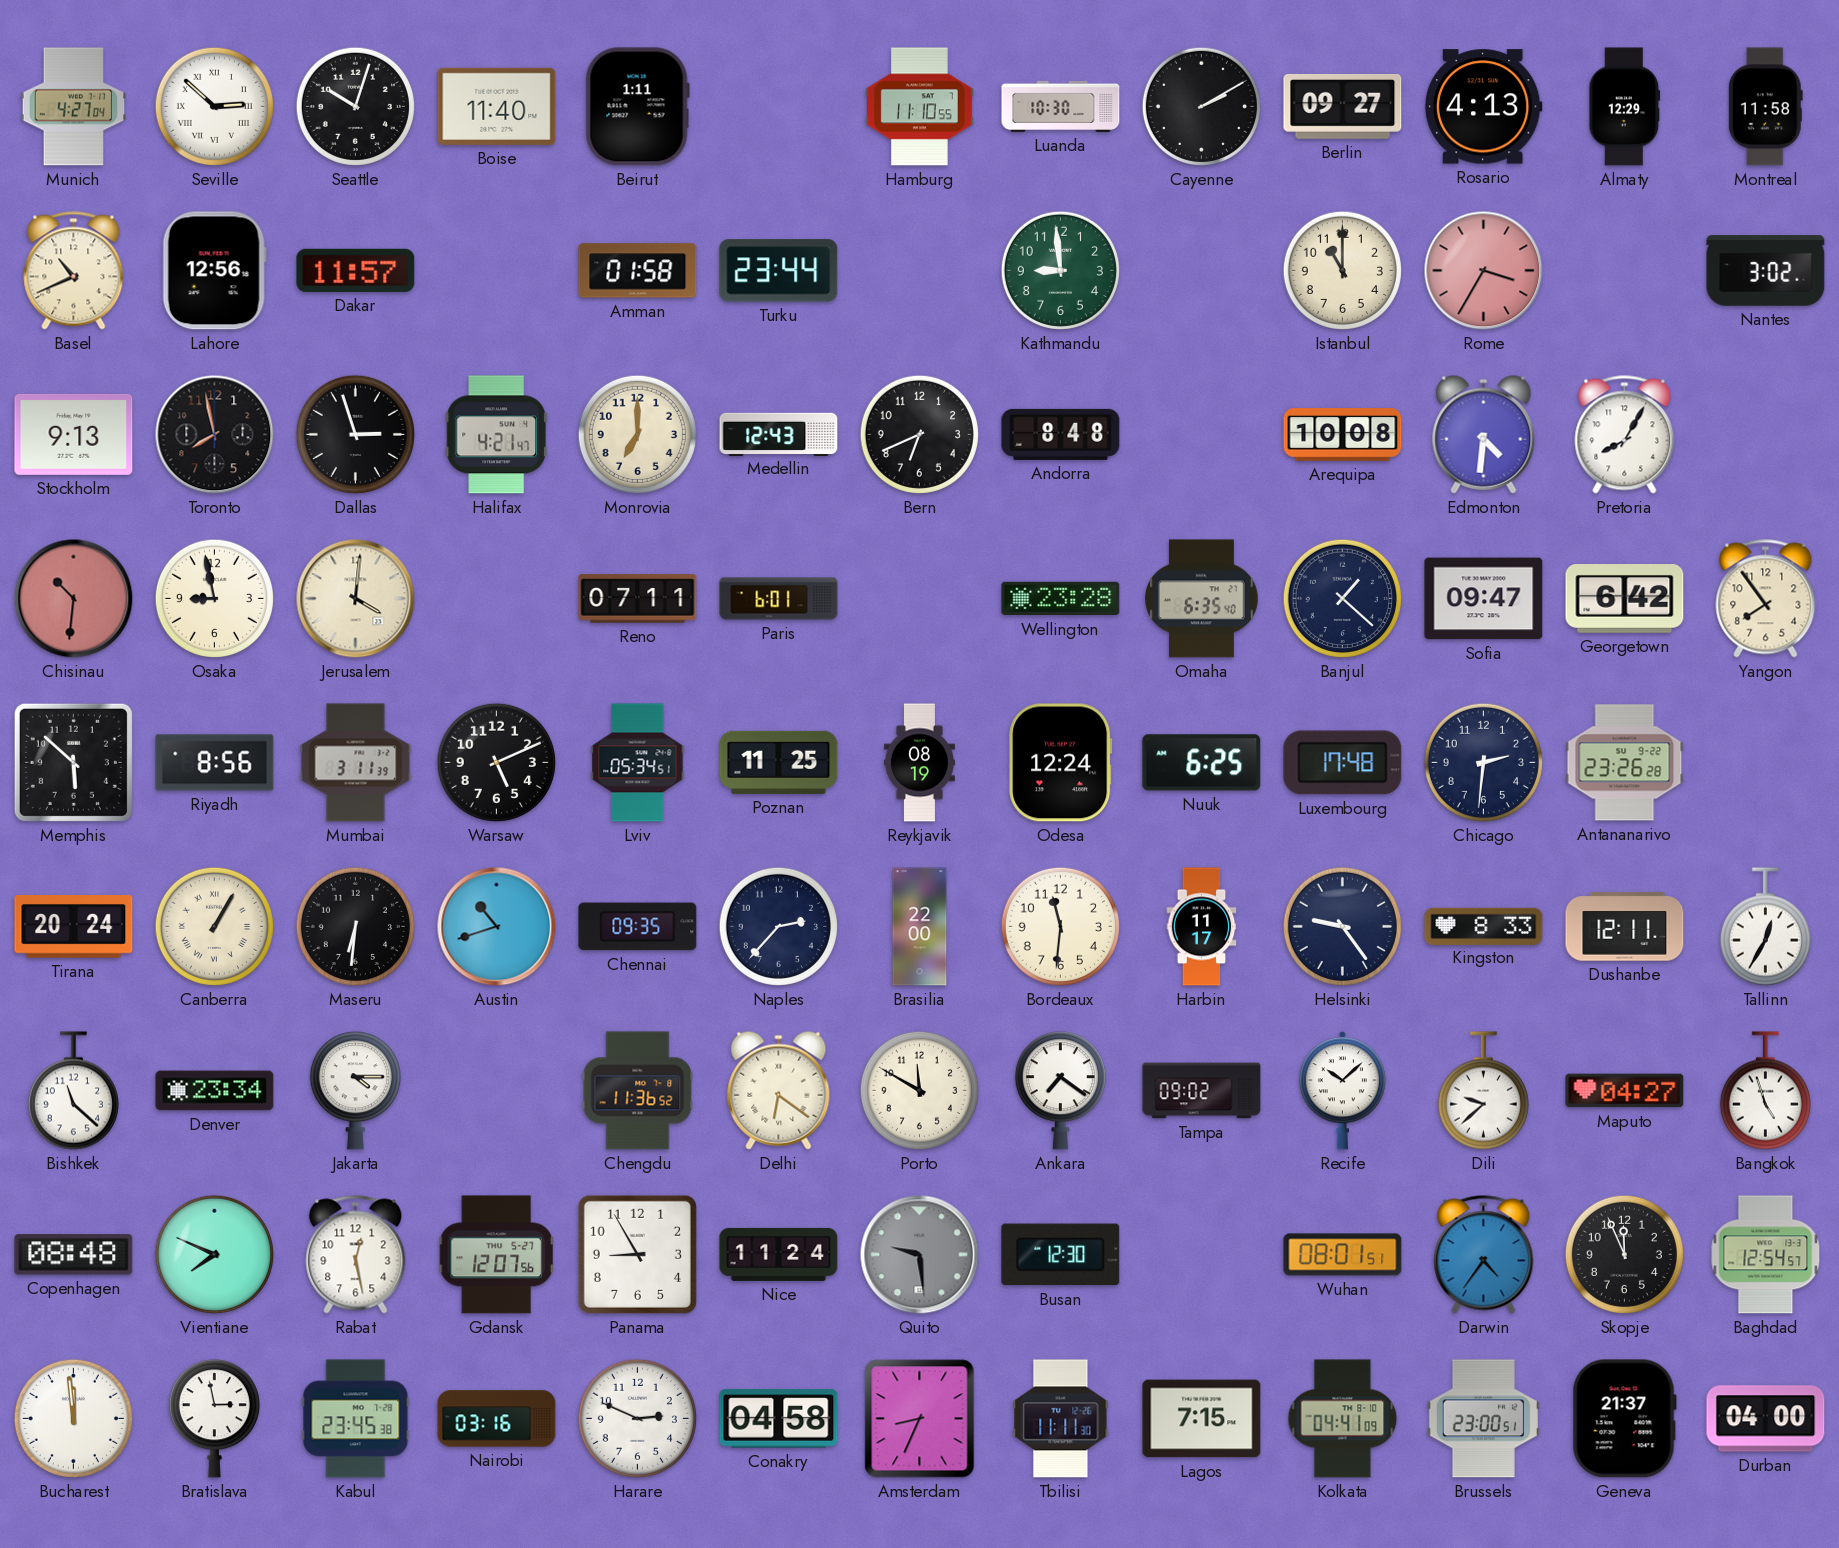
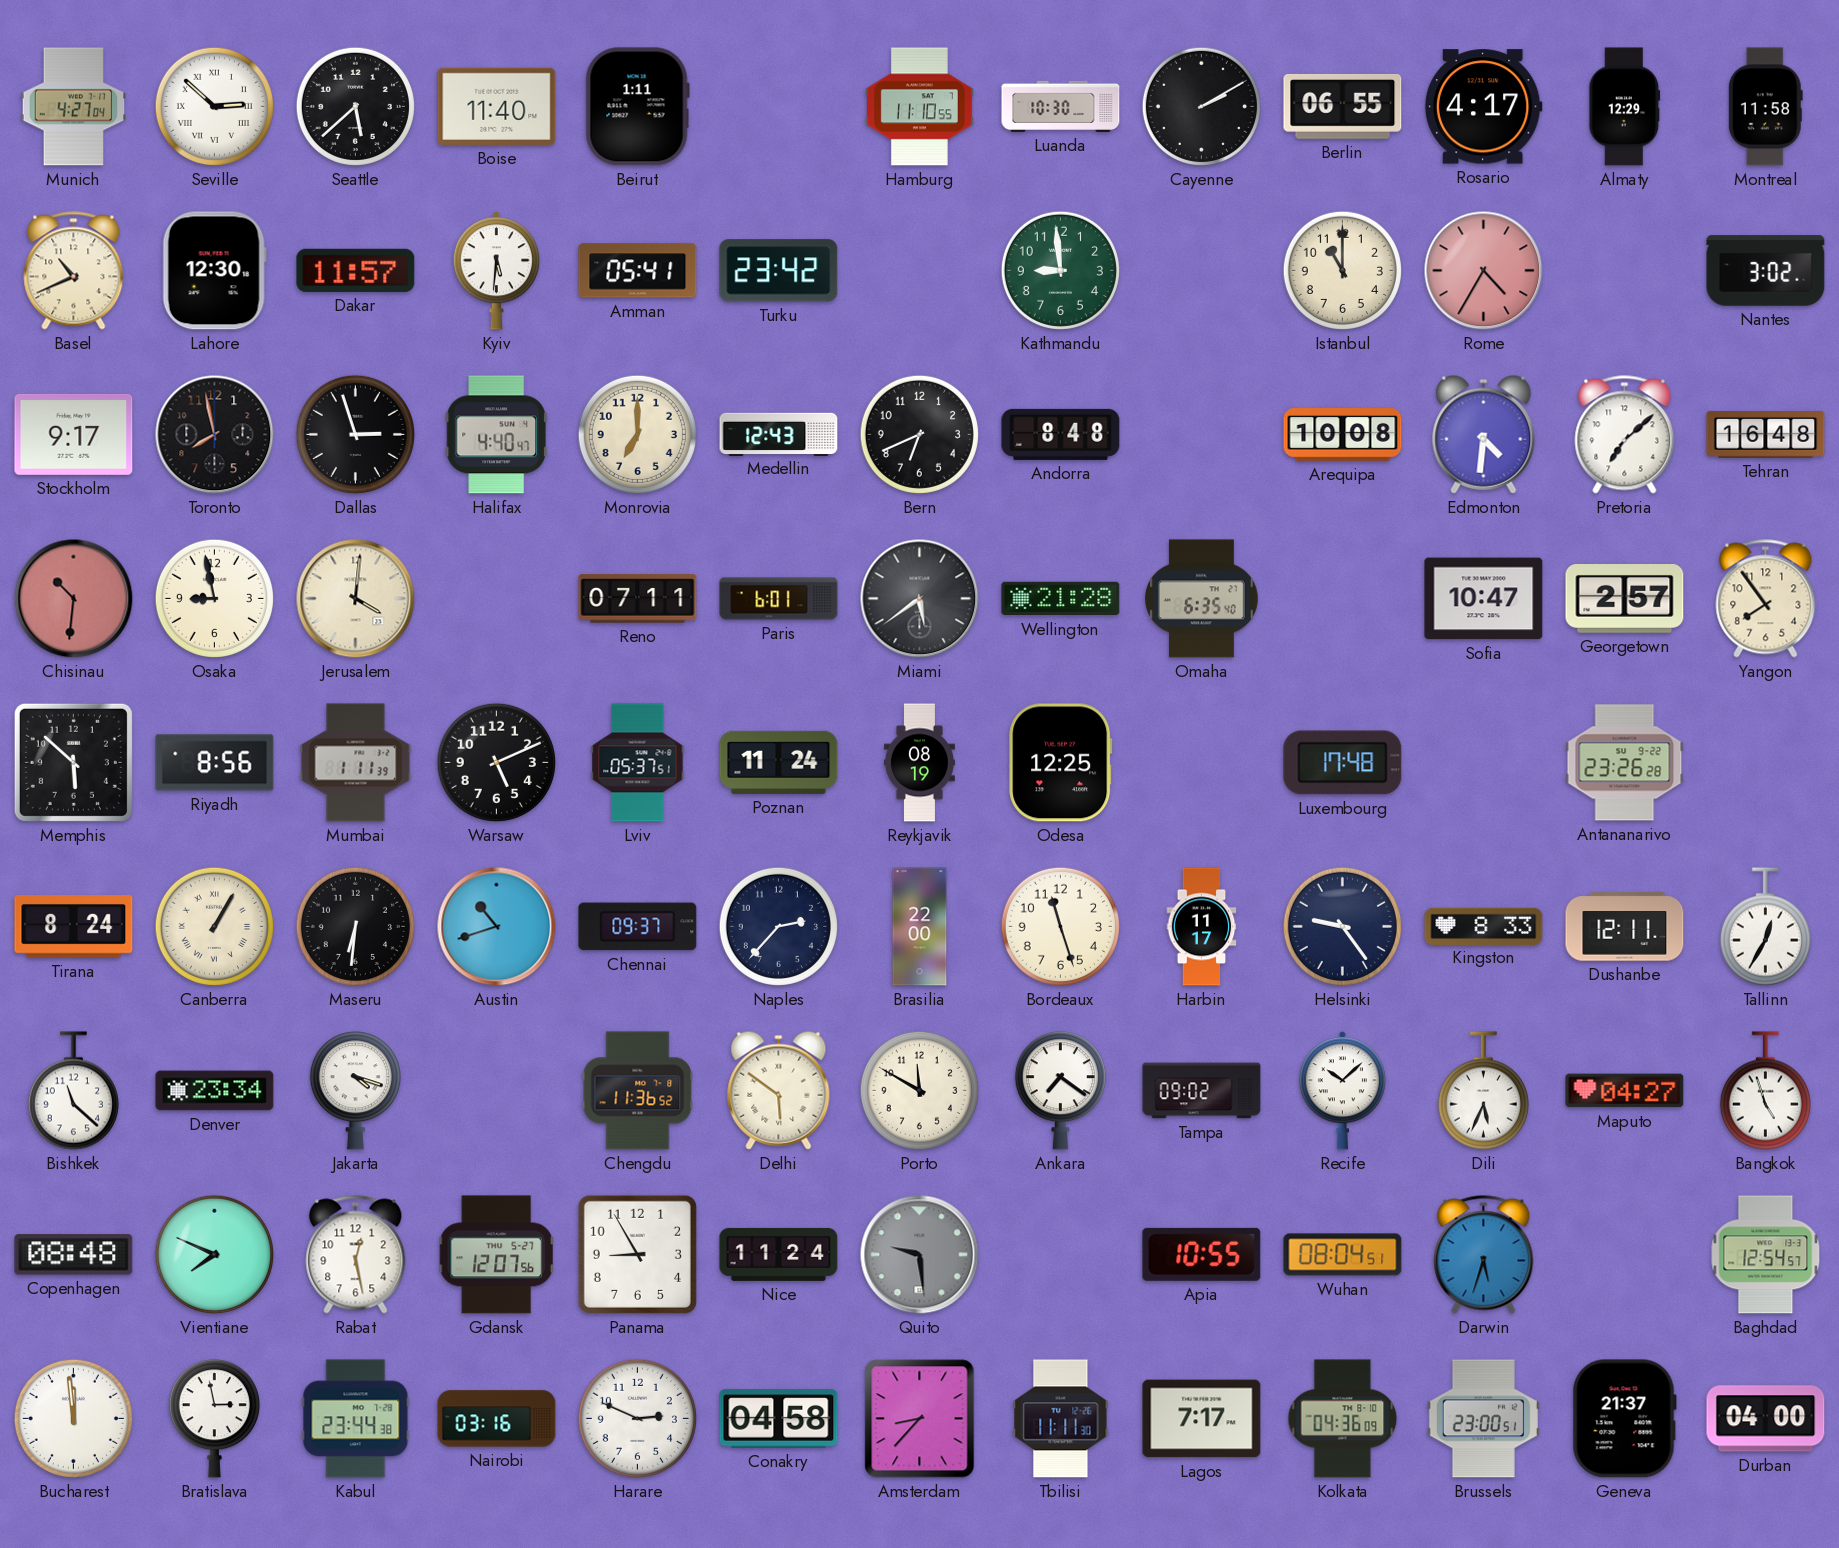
Seattle: 10:03 -> 5:38
Berlin: 09:27 -> 06:55
Rosario: 4:13 -> 4:17
Lahore: 12:56 -> 12:30
Kyiv: none -> 5:31
Amman: 01:58 -> 05:41
Turku: 23:44 -> 23:42
Rome: 3:35 -> 4:35
Stockholm: 9:13 -> 9:17
Halifax: 4:21 -> 4:40
Pretoria: 8:05 -> 7:08
Tehran: none -> 16:48
Miami: none -> 5:39
Wellington: 23:28 -> 21:28
Banjul: 1:22 -> none
Sofia: 09:47 -> 10:47
Georgetown: 6:42 -> 2:57
Mumbai: 3:11 -> 1:11
Lviv: 05:34 -> 05:37
Poznan: 11:25 -> 11:24
Odesa: 12:24 -> 12:25
Nuuk: 6:25 -> none
Chicago: 2:31 -> none
Tirana: 20:24 -> 8:24
Chennai: 09:35 -> 09:37
Bordeaux: 11:31 -> 11:27
Jakarta: 4:15 -> 4:18
Delhi: 6:21 -> 5:51
Dili: 9:38 -> 5:34
Busan: 12:30 -> none
Apia: none -> 10:55
Wuhan: 08:01 -> 08:04
Darwin: 4:36 -> 5:33
Skopje: 11:56 -> none
Kabul: 23:45 -> 23:44
Amsterdam: 8:34 -> 8:37
Lagos: 7:15 -> 7:17
Kolkata: 04:41 -> 04:36
